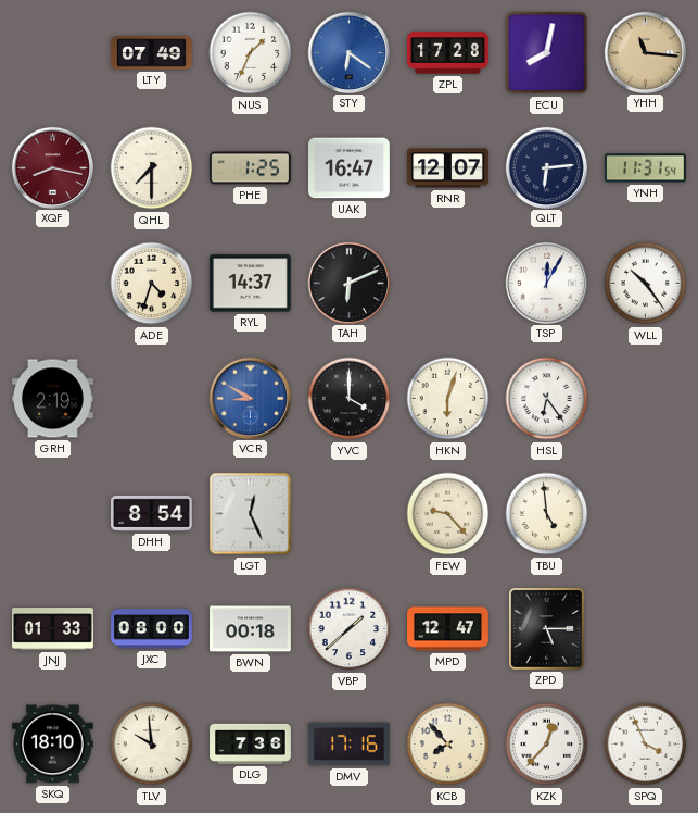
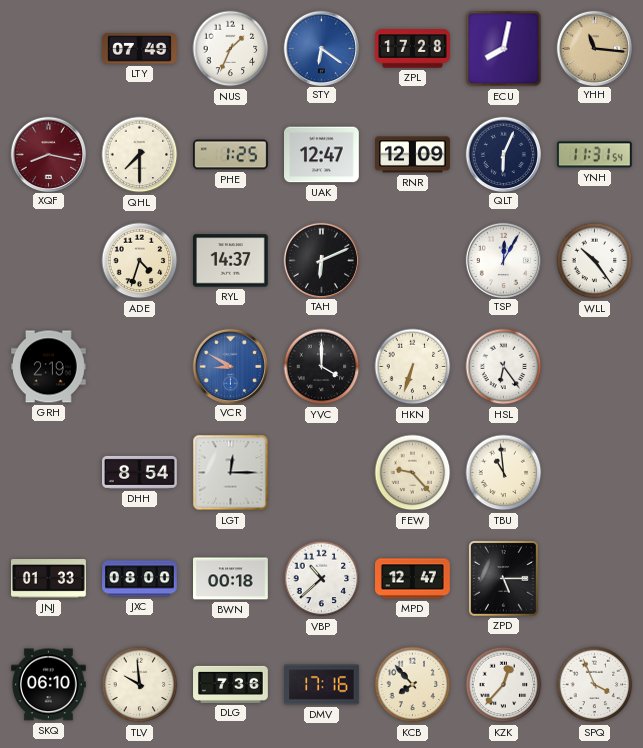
UAK: 16:47 -> 12:47
RNR: 12:07 -> 12:09
QLT: 6:14 -> 6:04
HKN: 6:03 -> 6:33
LGT: 12:26 -> 12:15
TBU: 4:59 -> 10:59
VBP: 1:38 -> 10:38
SKQ: 18:10 -> 06:10
